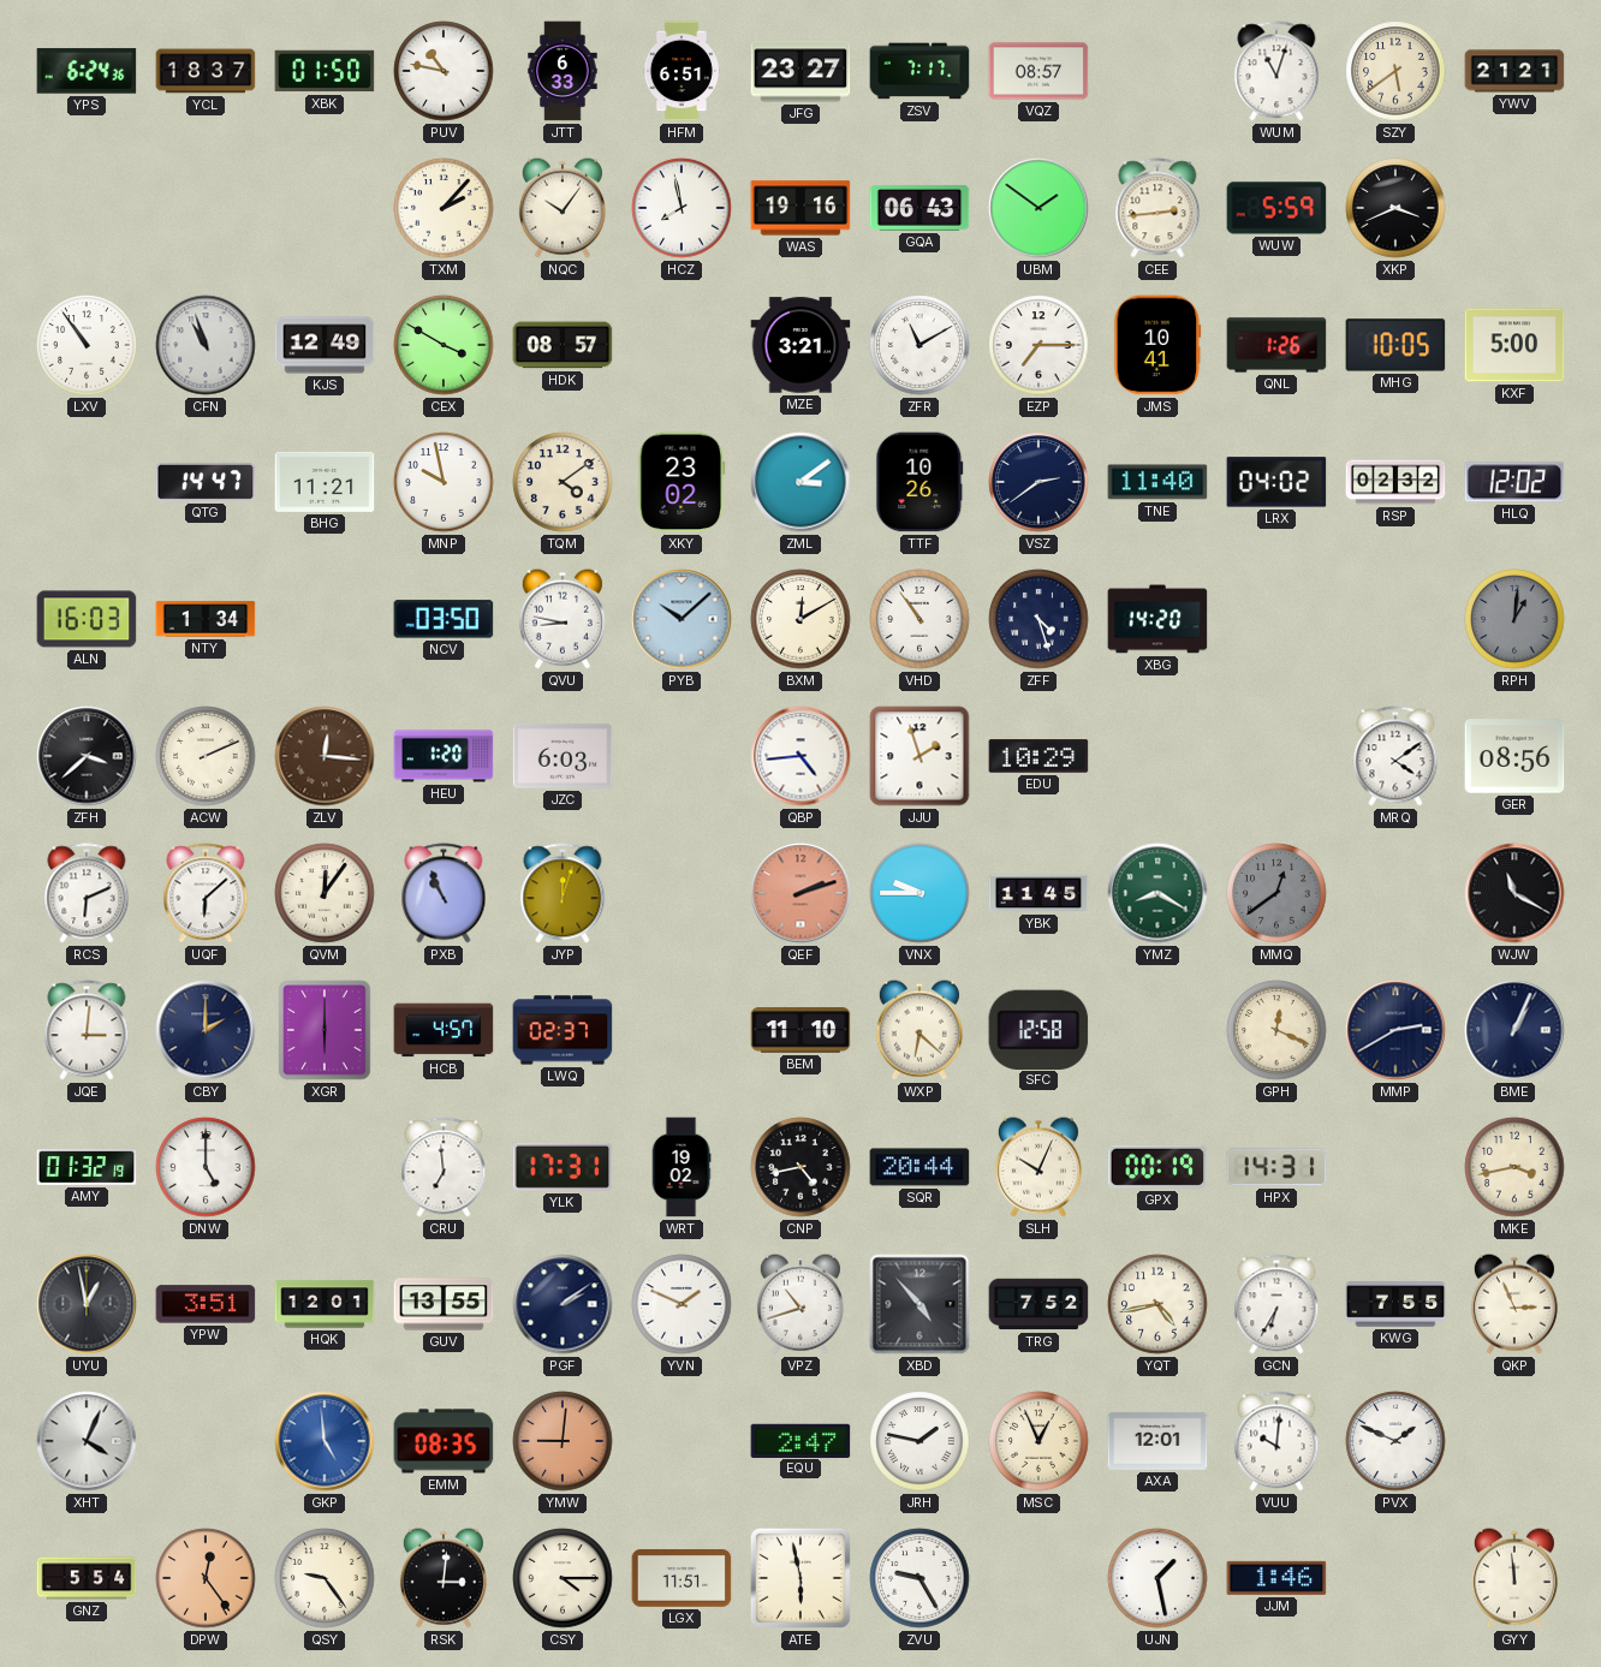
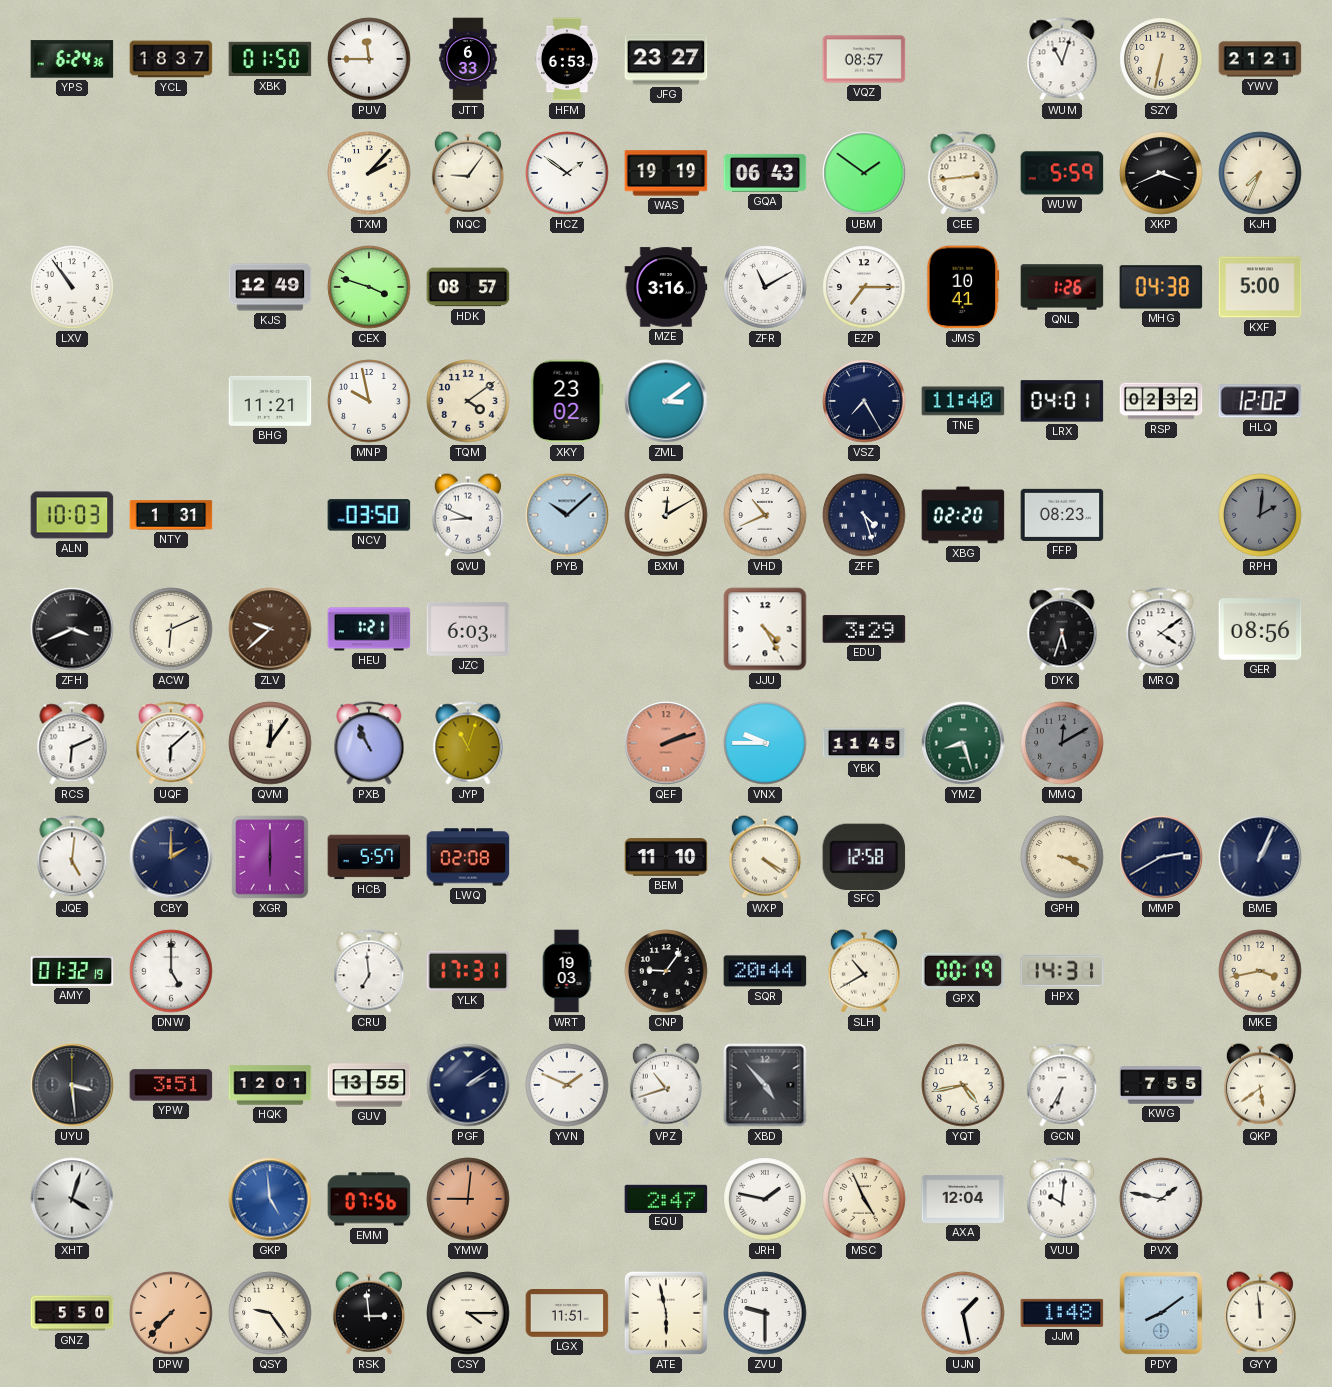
PUV: 10:47 -> 11:45
HFM: 6:51 -> 6:53
ZSV: 7:17 -> none
SZY: 5:39 -> 6:32
NQC: 10:06 -> 9:06
HCZ: 7:58 -> 1:51
WAS: 19:16 -> 19:19
KJH: none -> 7:34
CFN: 10:57 -> none
CEX: 3:50 -> 3:48
MZE: 3:21 -> 3:16
MHG: 10:05 -> 04:38
QTG: 14:47 -> none
TTF: 10:26 -> none
VSZ: 2:39 -> 7:25
LRX: 04:02 -> 04:01
ALN: 16:03 -> 10:03
NTY: 1:34 -> 1:31
QVU: 8:47 -> 8:49
VHD: 10:54 -> 10:41
XBG: 14:20 -> 02:20
FFP: none -> 08:23
RPH: 1:01 -> 2:01
ZFH: 3:38 -> 3:41
ACW: 2:11 -> 6:11
ZLV: 12:16 -> 9:38
HEU: 1:20 -> 1:21
QBP: 4:44 -> none
JJU: 1:57 -> 4:25
EDU: 10:29 -> 3:29
DYK: none -> 5:33
JYP: 12:03 -> 11:03
YMZ: 8:20 -> 8:27
MMQ: 12:39 -> 12:10
WJW: 11:20 -> none
JQE: 3:01 -> 5:01
HCB: 4:57 -> 5:57
LWQ: 02:37 -> 02:08
WXP: 6:22 -> 4:20
GPH: 12:19 -> 3:19
WRT: 19:02 -> 19:03
CNP: 4:43 -> 9:06
SLH: 10:04 -> 10:40
UYU: 12:58 -> 3:29
TRG: 7:52 -> none
QKP: 2:56 -> 5:39
XHT: 4:04 -> 4:03
EMM: 08:35 -> 07:56
MSC: 12:56 -> 4:56
AXA: 12:01 -> 12:04
PVX: 1:49 -> 1:47
GNZ: 5:54 -> 5:50
DPW: 12:24 -> 7:37
RSK: 3:01 -> 2:59
ZVU: 9:25 -> 9:30
JJM: 1:46 -> 1:48
PDY: none -> 8:09
